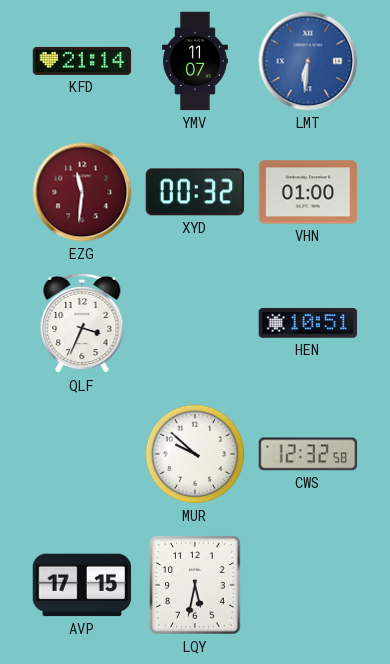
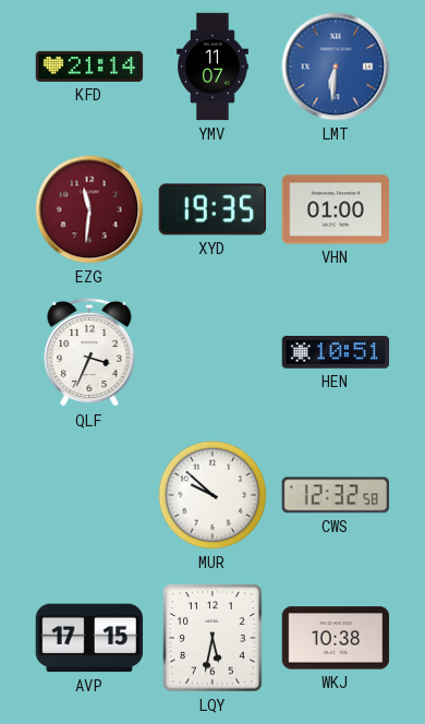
XYD: 00:32 -> 19:35
WKJ: none -> 10:38
